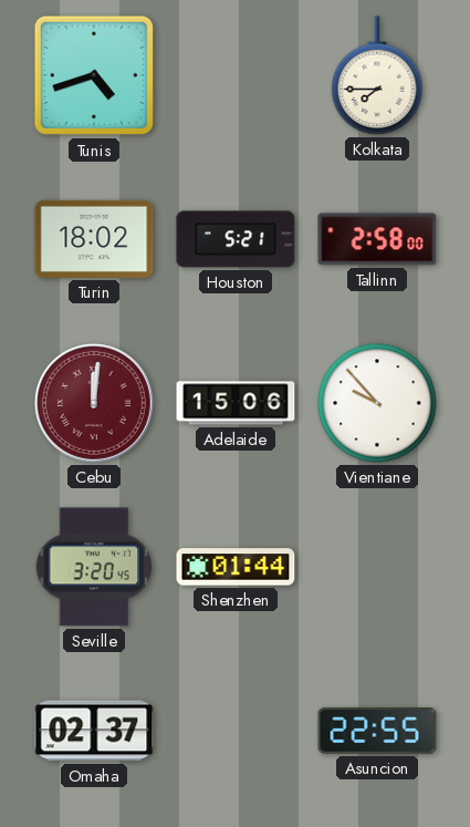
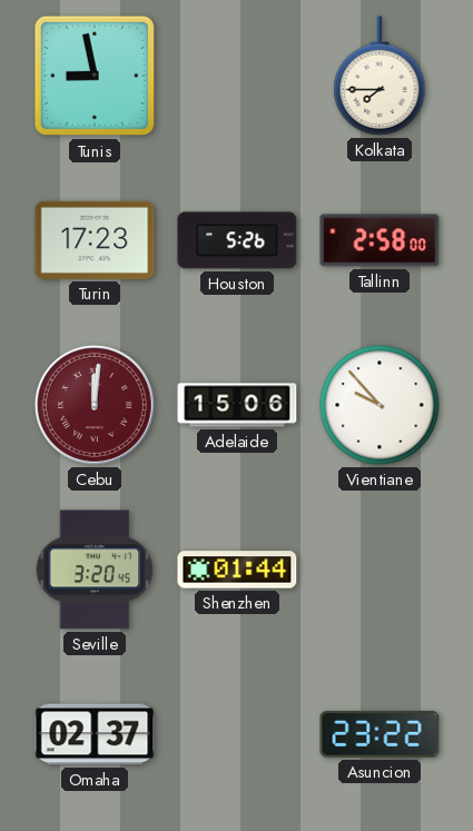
Tunis: 4:42 -> 8:58
Turin: 18:02 -> 17:23
Houston: 5:21 -> 5:26
Asuncion: 22:55 -> 23:22
